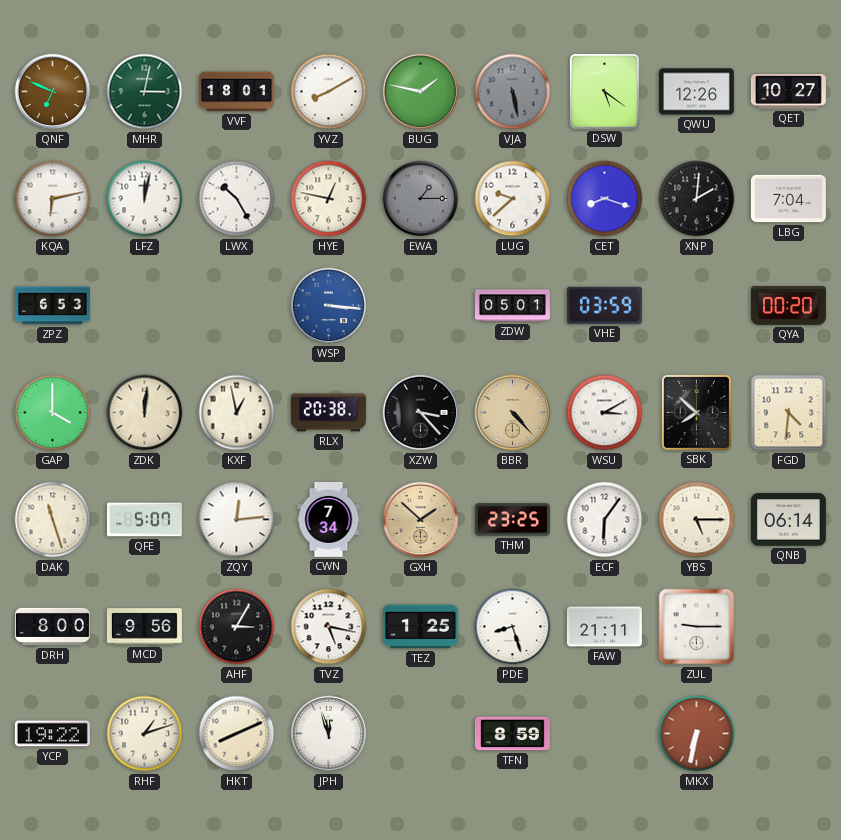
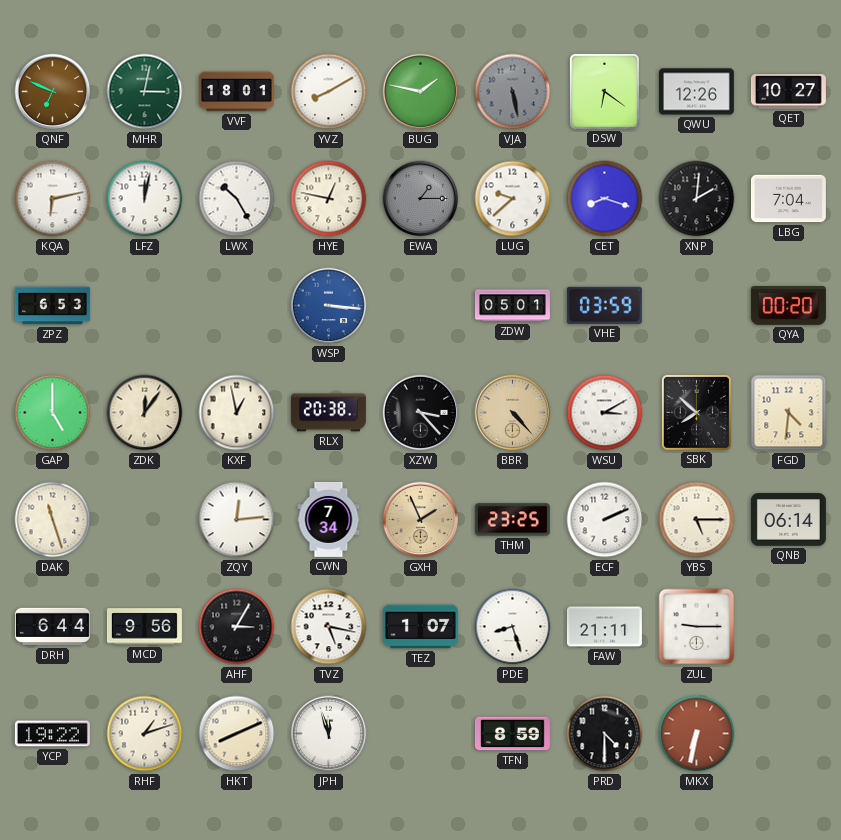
DSW: 5:21 -> 6:21
GAP: 4:00 -> 5:00
ZDK: 12:01 -> 12:06
QFE: 5:07 -> none
GXH: 1:52 -> 1:56
ECF: 6:06 -> 2:11
DRH: 8:00 -> 6:44
TEZ: 1:25 -> 1:07
PRD: none -> 4:30
